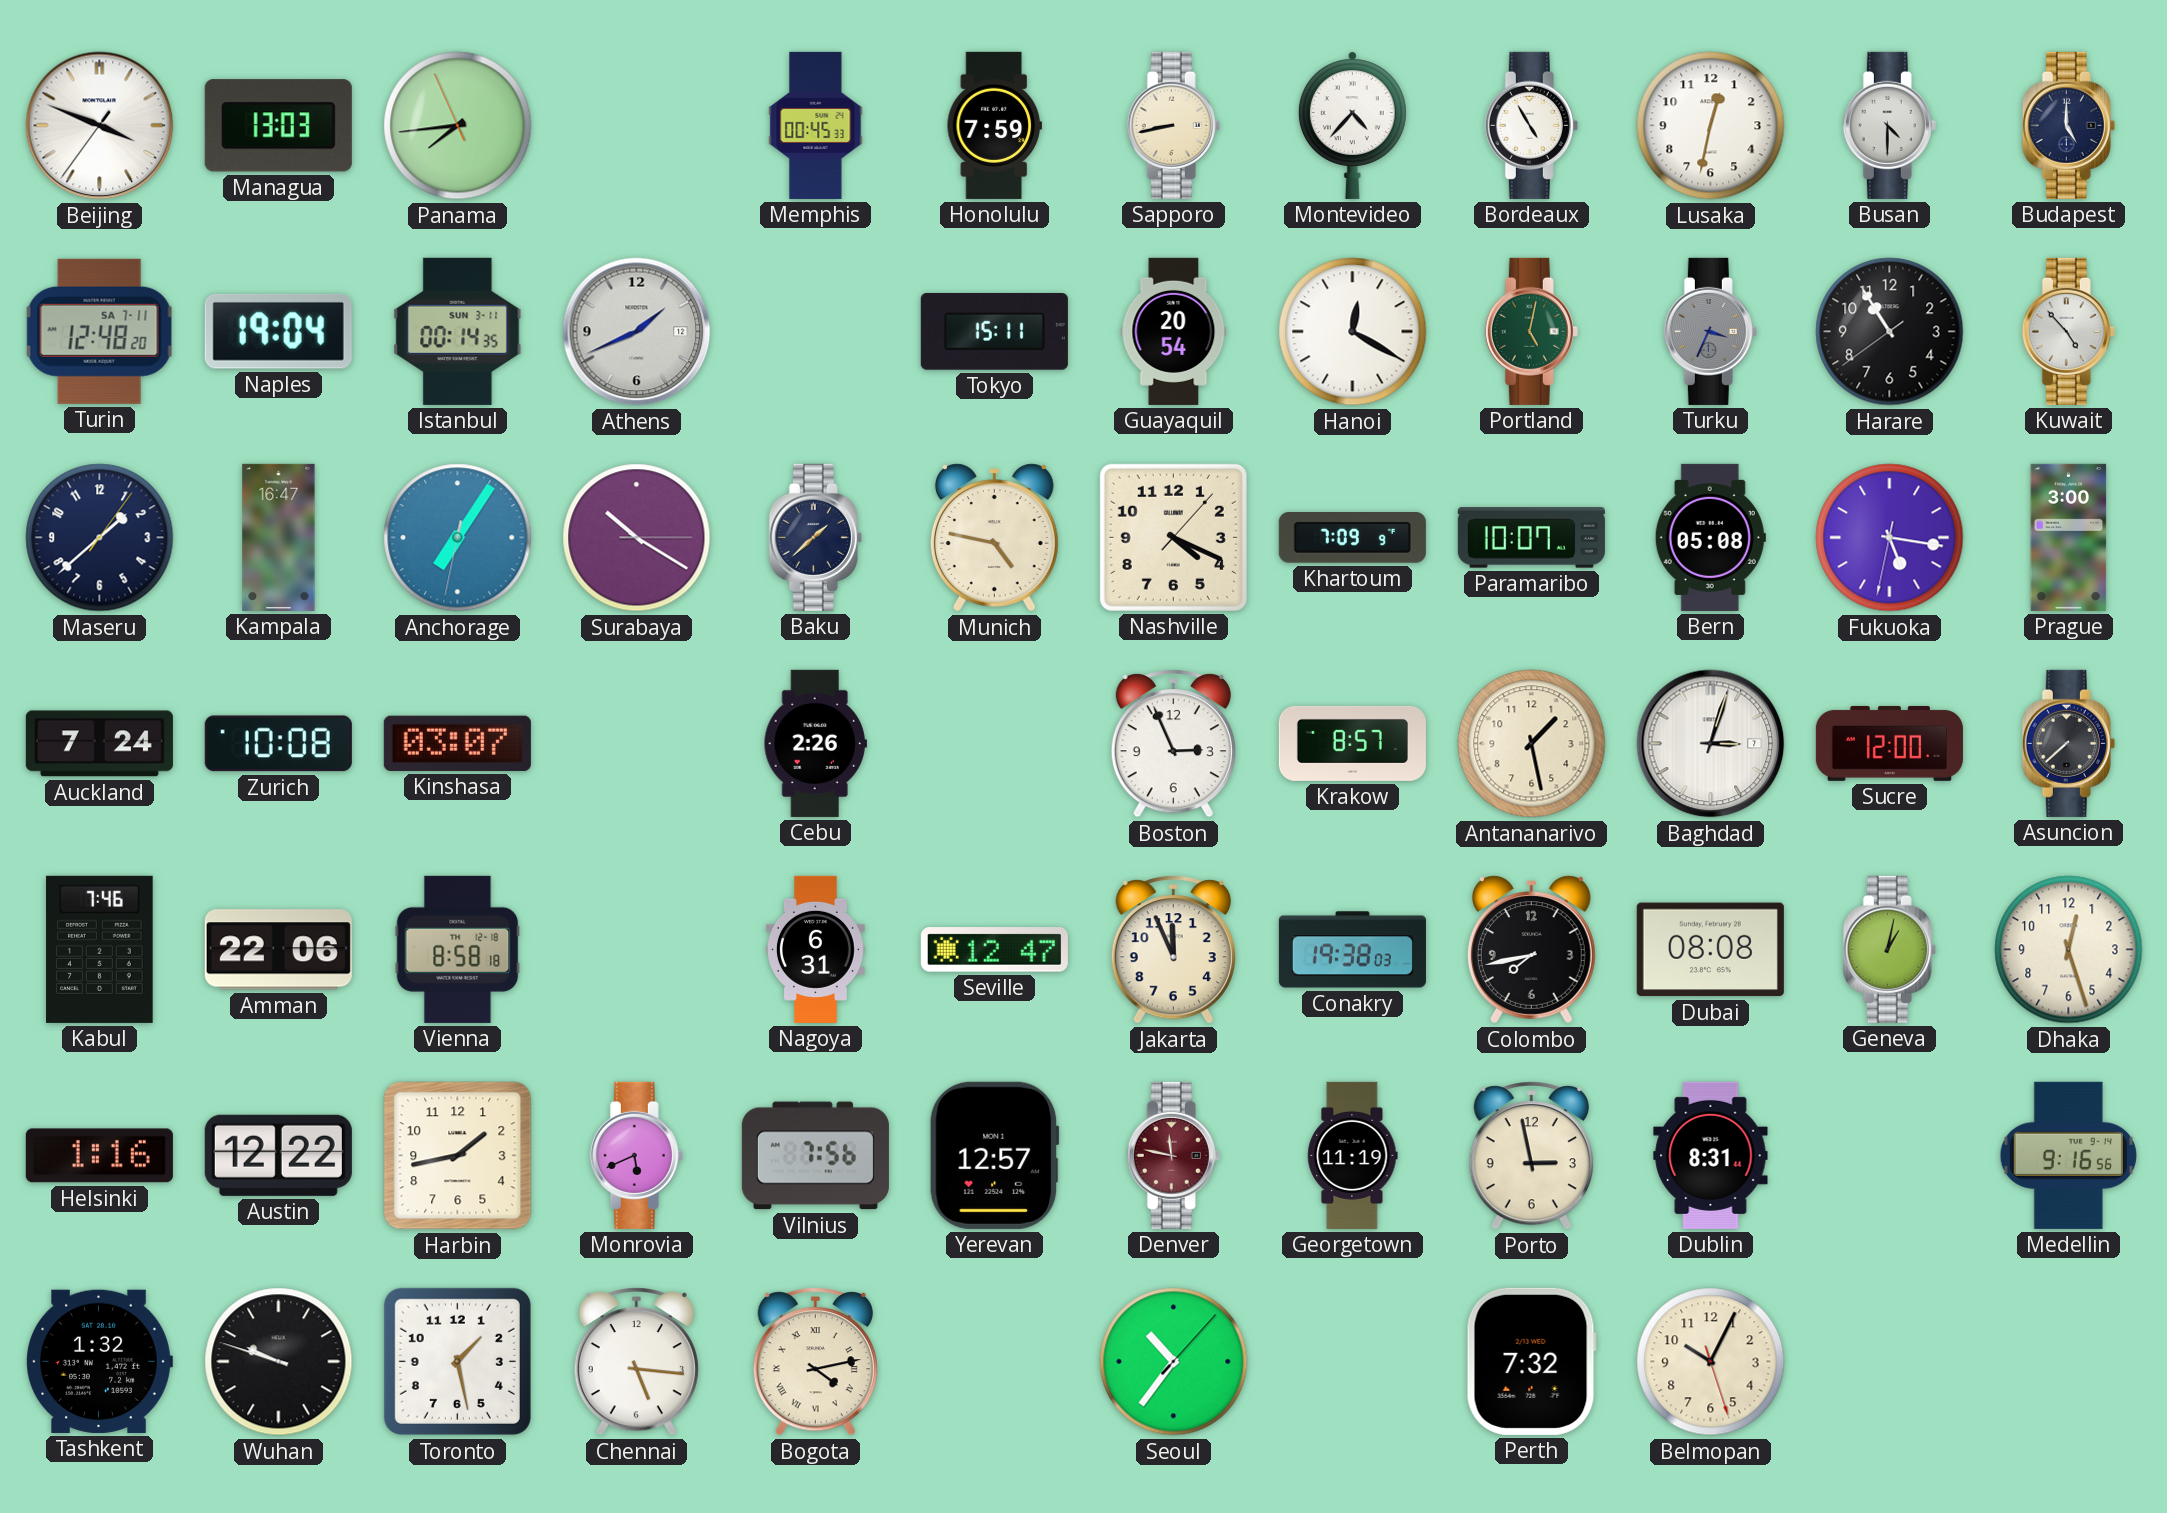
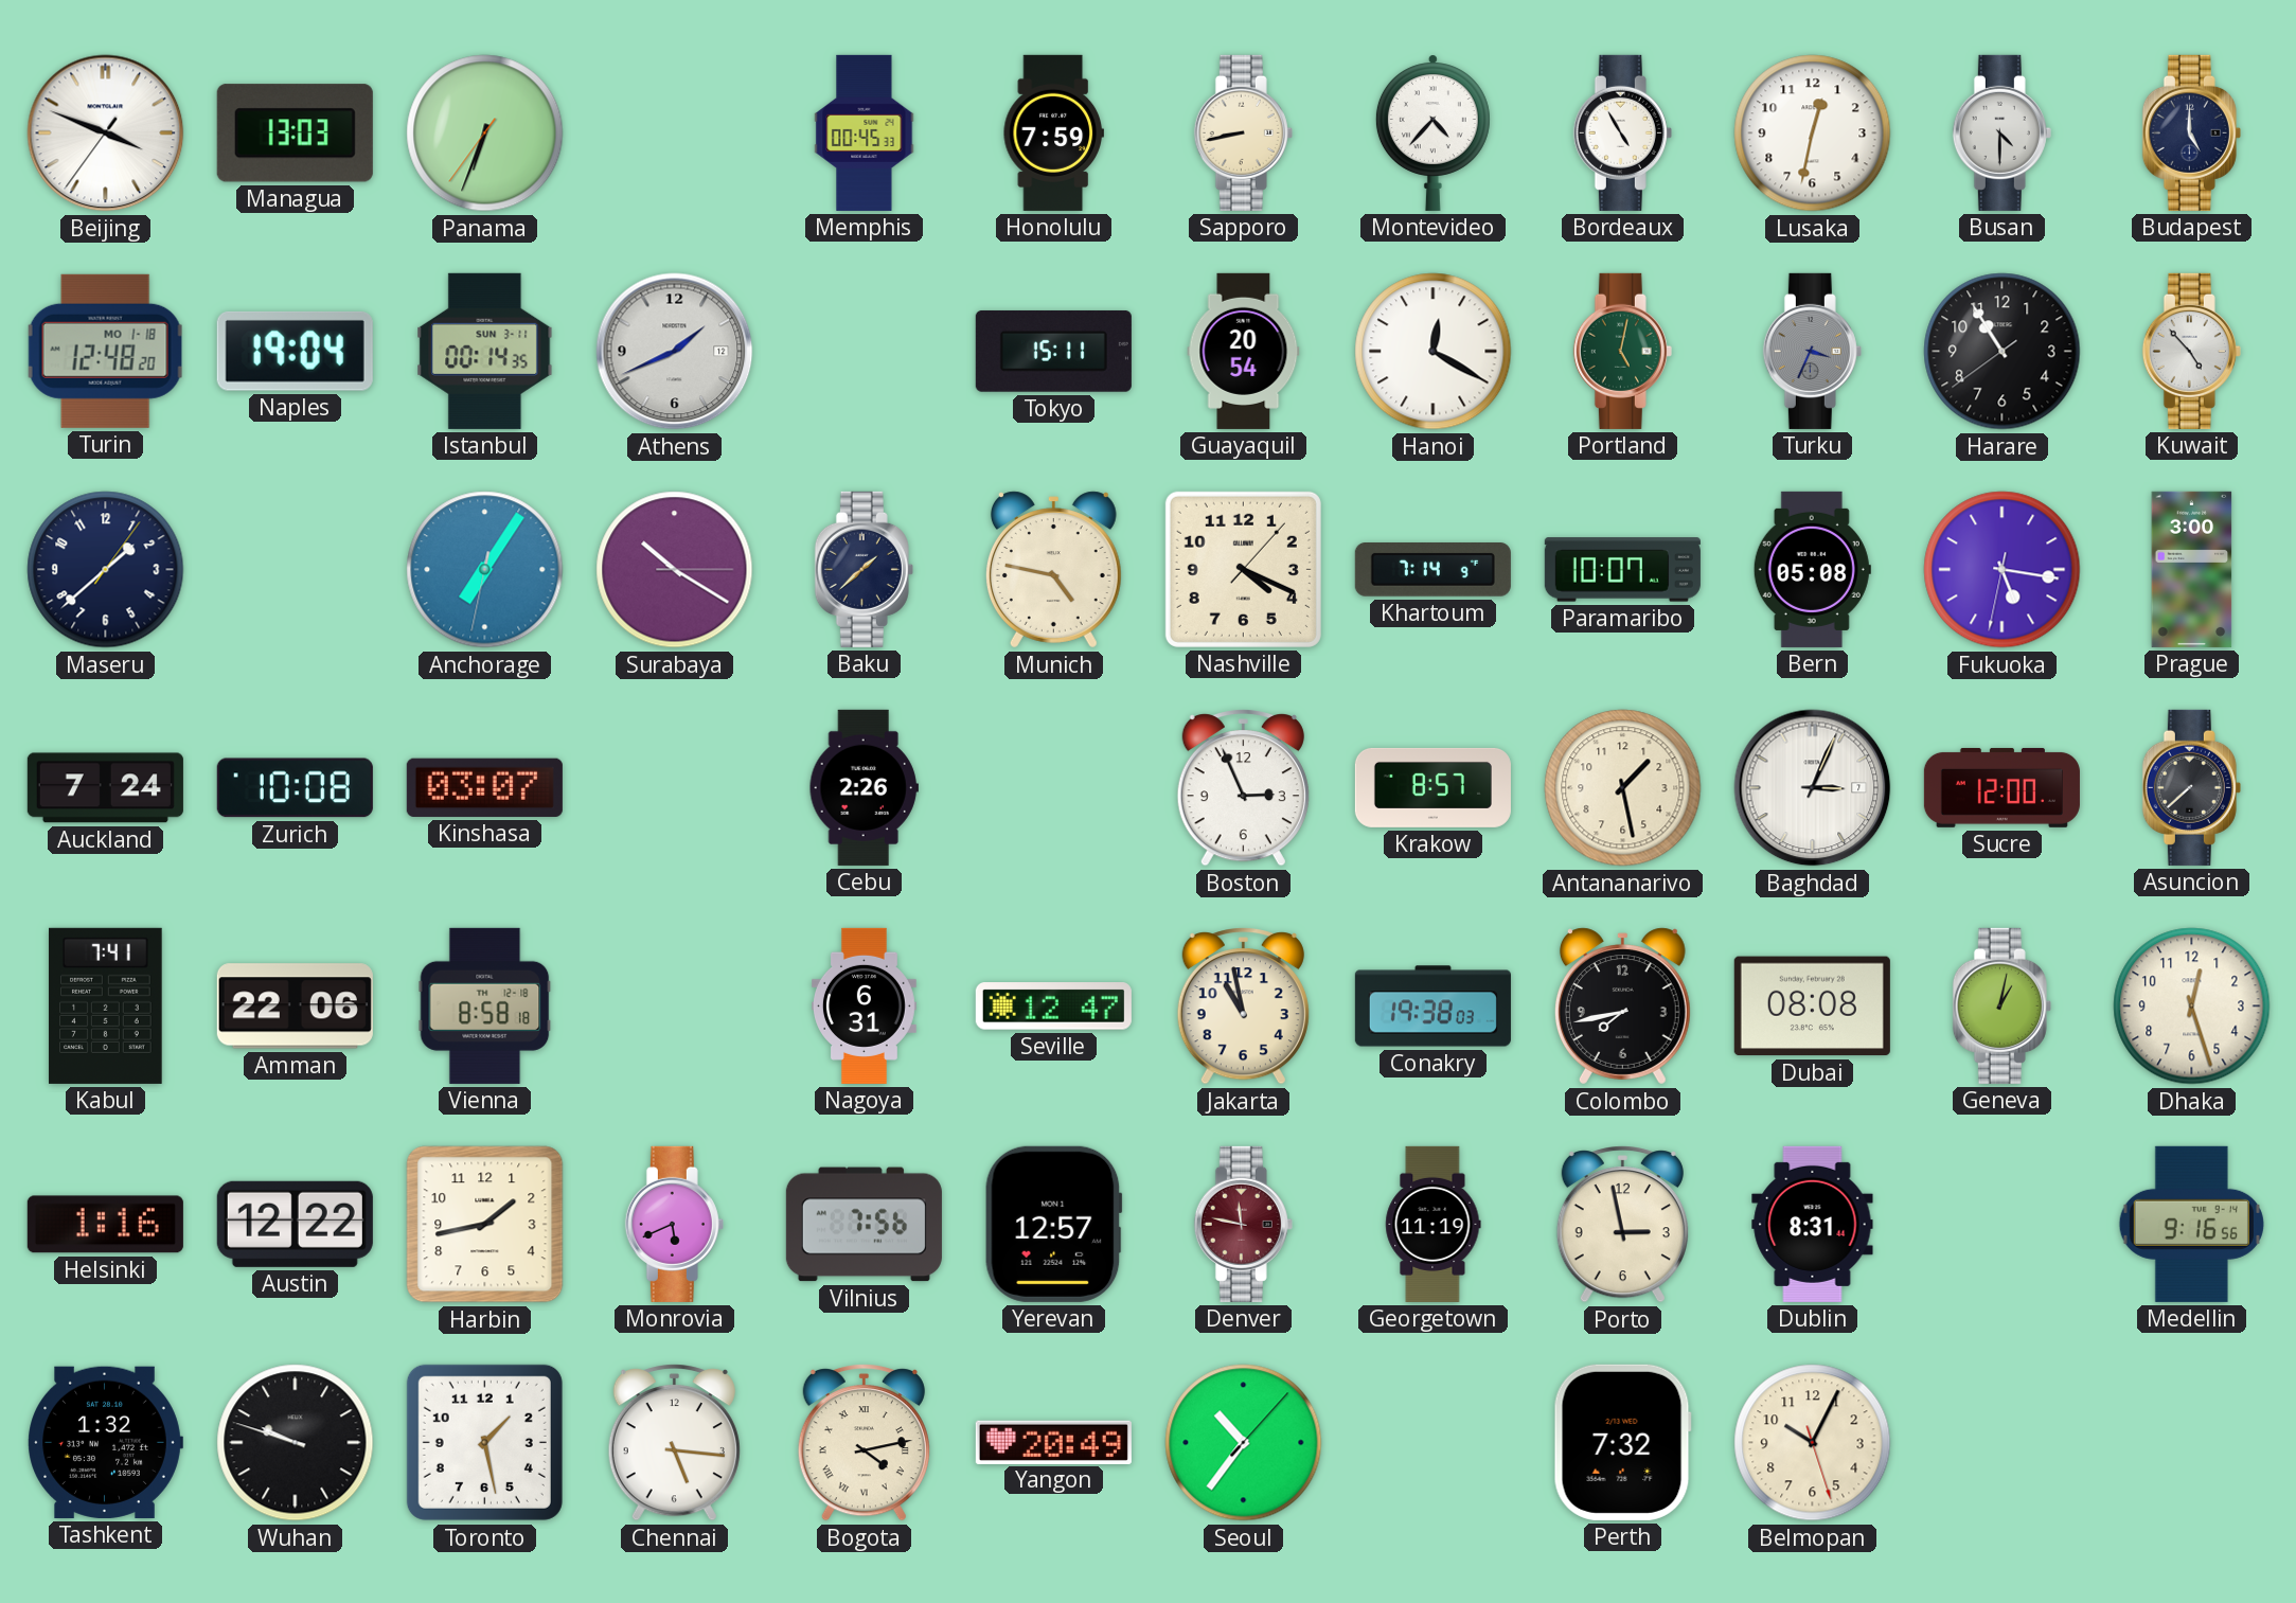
Panama: 7:43 -> 6:33
Turin date: SA 7-11 -> MO 1-18
Kampala: 16:47 -> none
Khartoum: 7:09 -> 7:14
Baghdad: 3:03 -> 3:04
Kabul: 7:46 -> 7:41
Jakarta: 11:56 -> 10:58
Yangon: none -> 20:49
